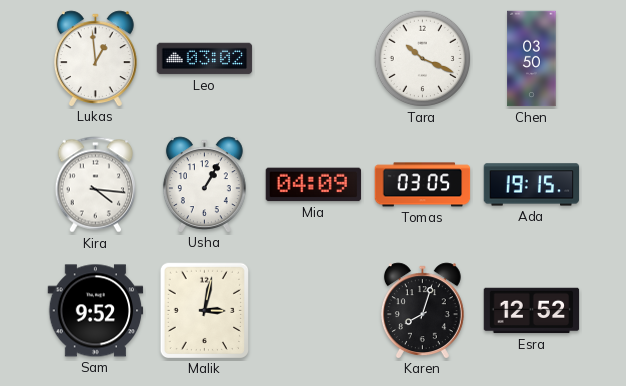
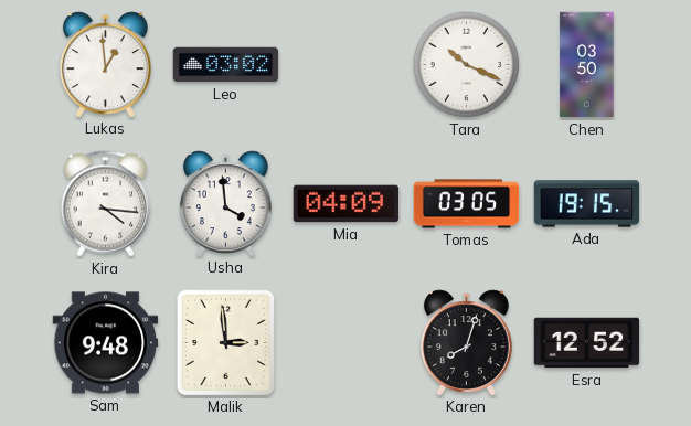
Usha: 1:05 -> 3:59
Sam: 9:52 -> 9:48
Malik: 3:02 -> 2:59
